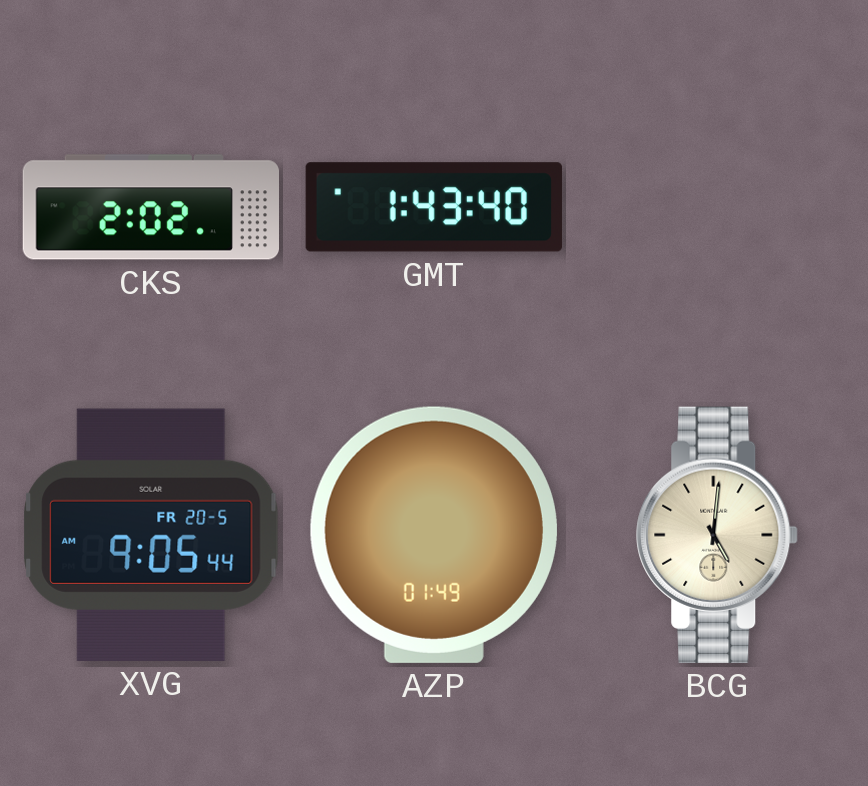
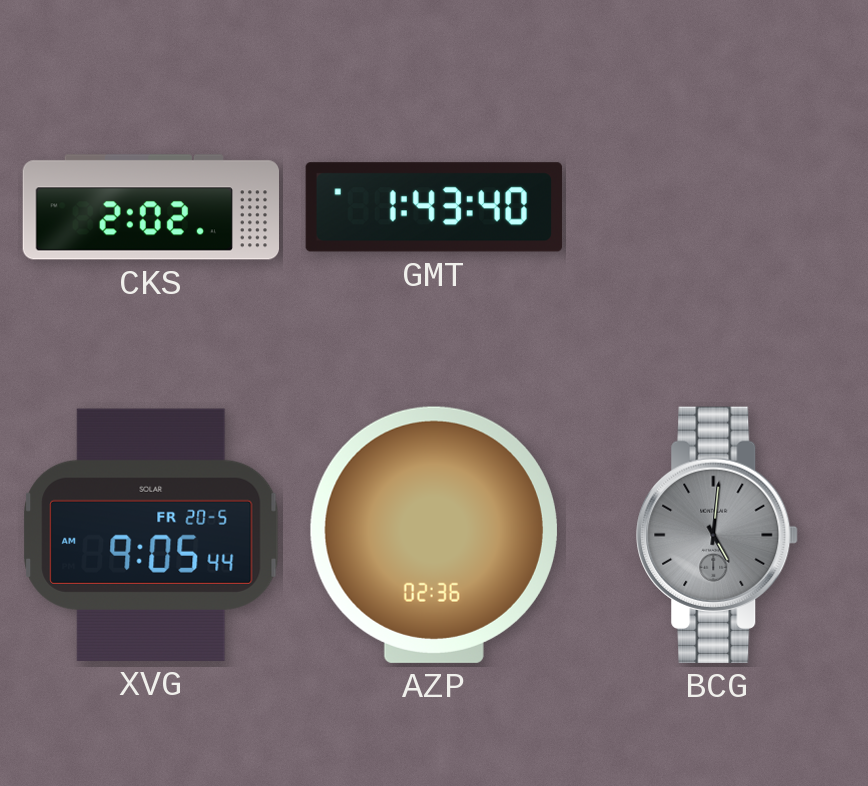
AZP: 01:49 -> 02:36
BCG dial: cream -> grey
